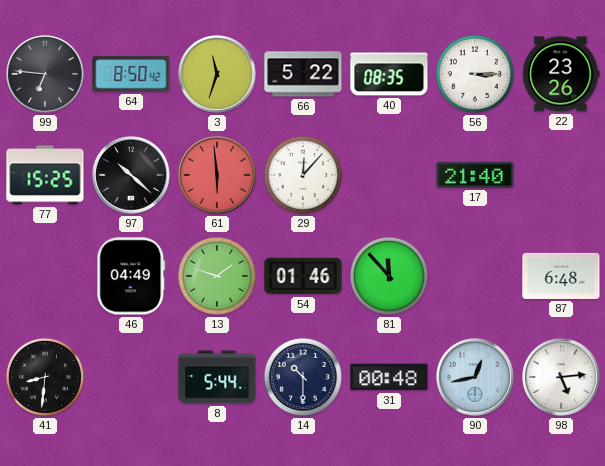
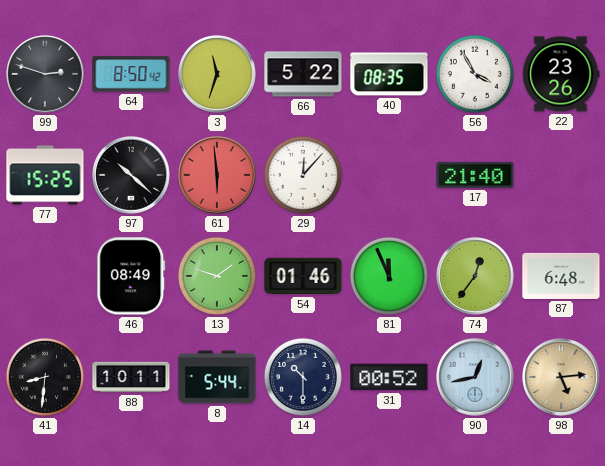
99: 6:46 -> 2:48
56: 3:15 -> 3:55
46: 04:49 -> 08:49
81: 11:53 -> 11:56
74: none -> 12:36
88: none -> 10:11
31: 00:48 -> 00:52
98 dial: white -> champagne
